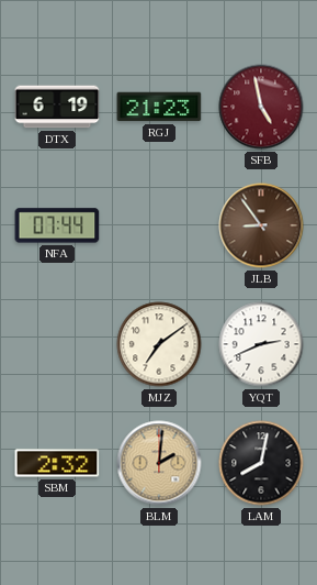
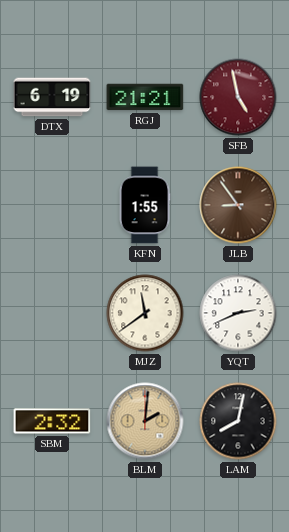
RGJ: 21:23 -> 21:21
NFA: 07:44 -> none
KFN: none -> 1:55
MJZ: 7:09 -> 11:39
